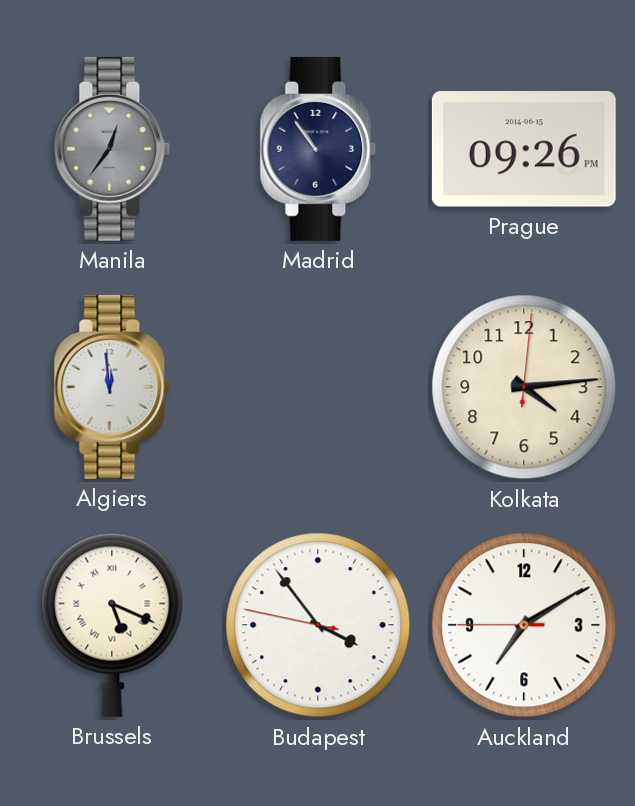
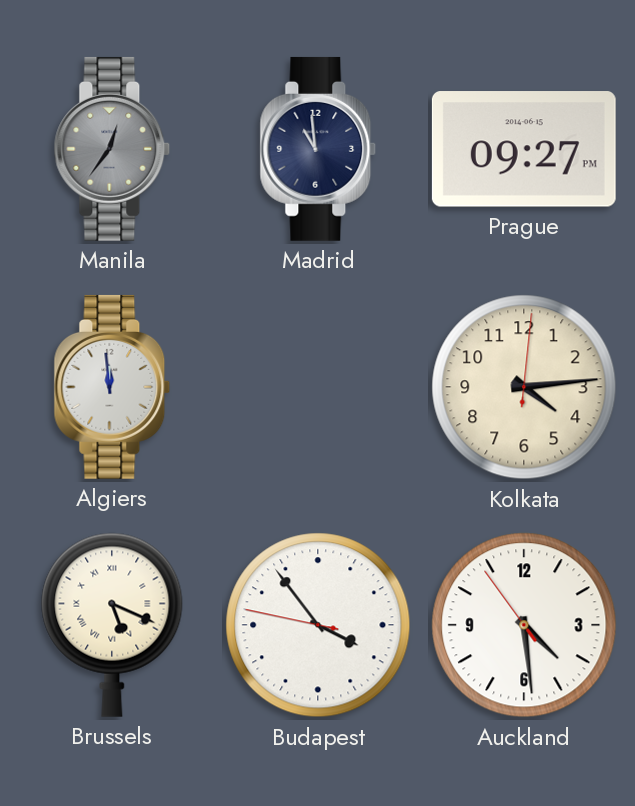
Madrid: 10:54 -> 10:59
Prague: 09:26 -> 09:27
Auckland: 7:09 -> 4:28
